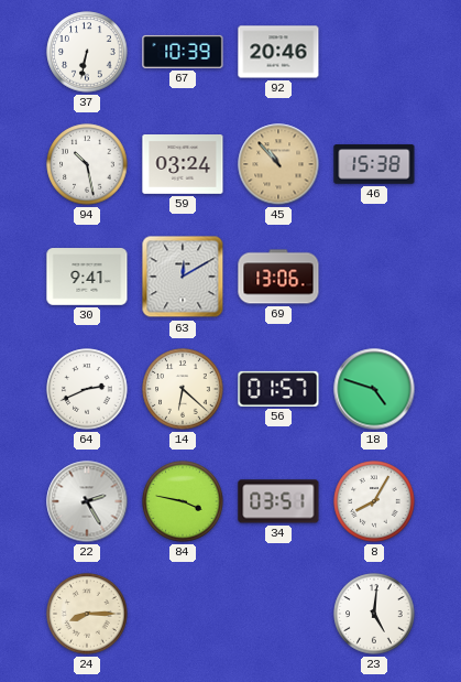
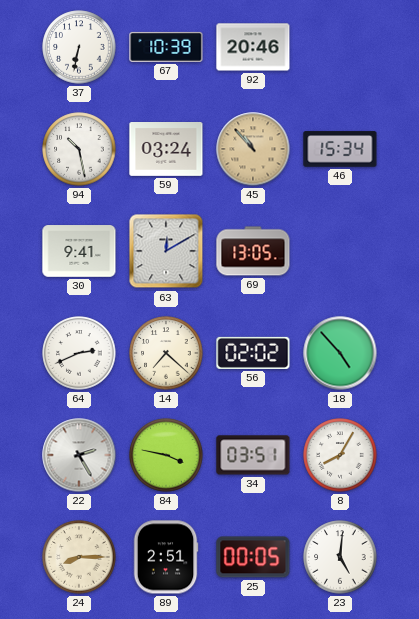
46: 15:38 -> 15:34
69: 13:06 -> 13:05
14: 6:22 -> 7:22
56: 01:57 -> 02:02
18: 4:48 -> 4:53
89: none -> 2:51
25: none -> 00:05
